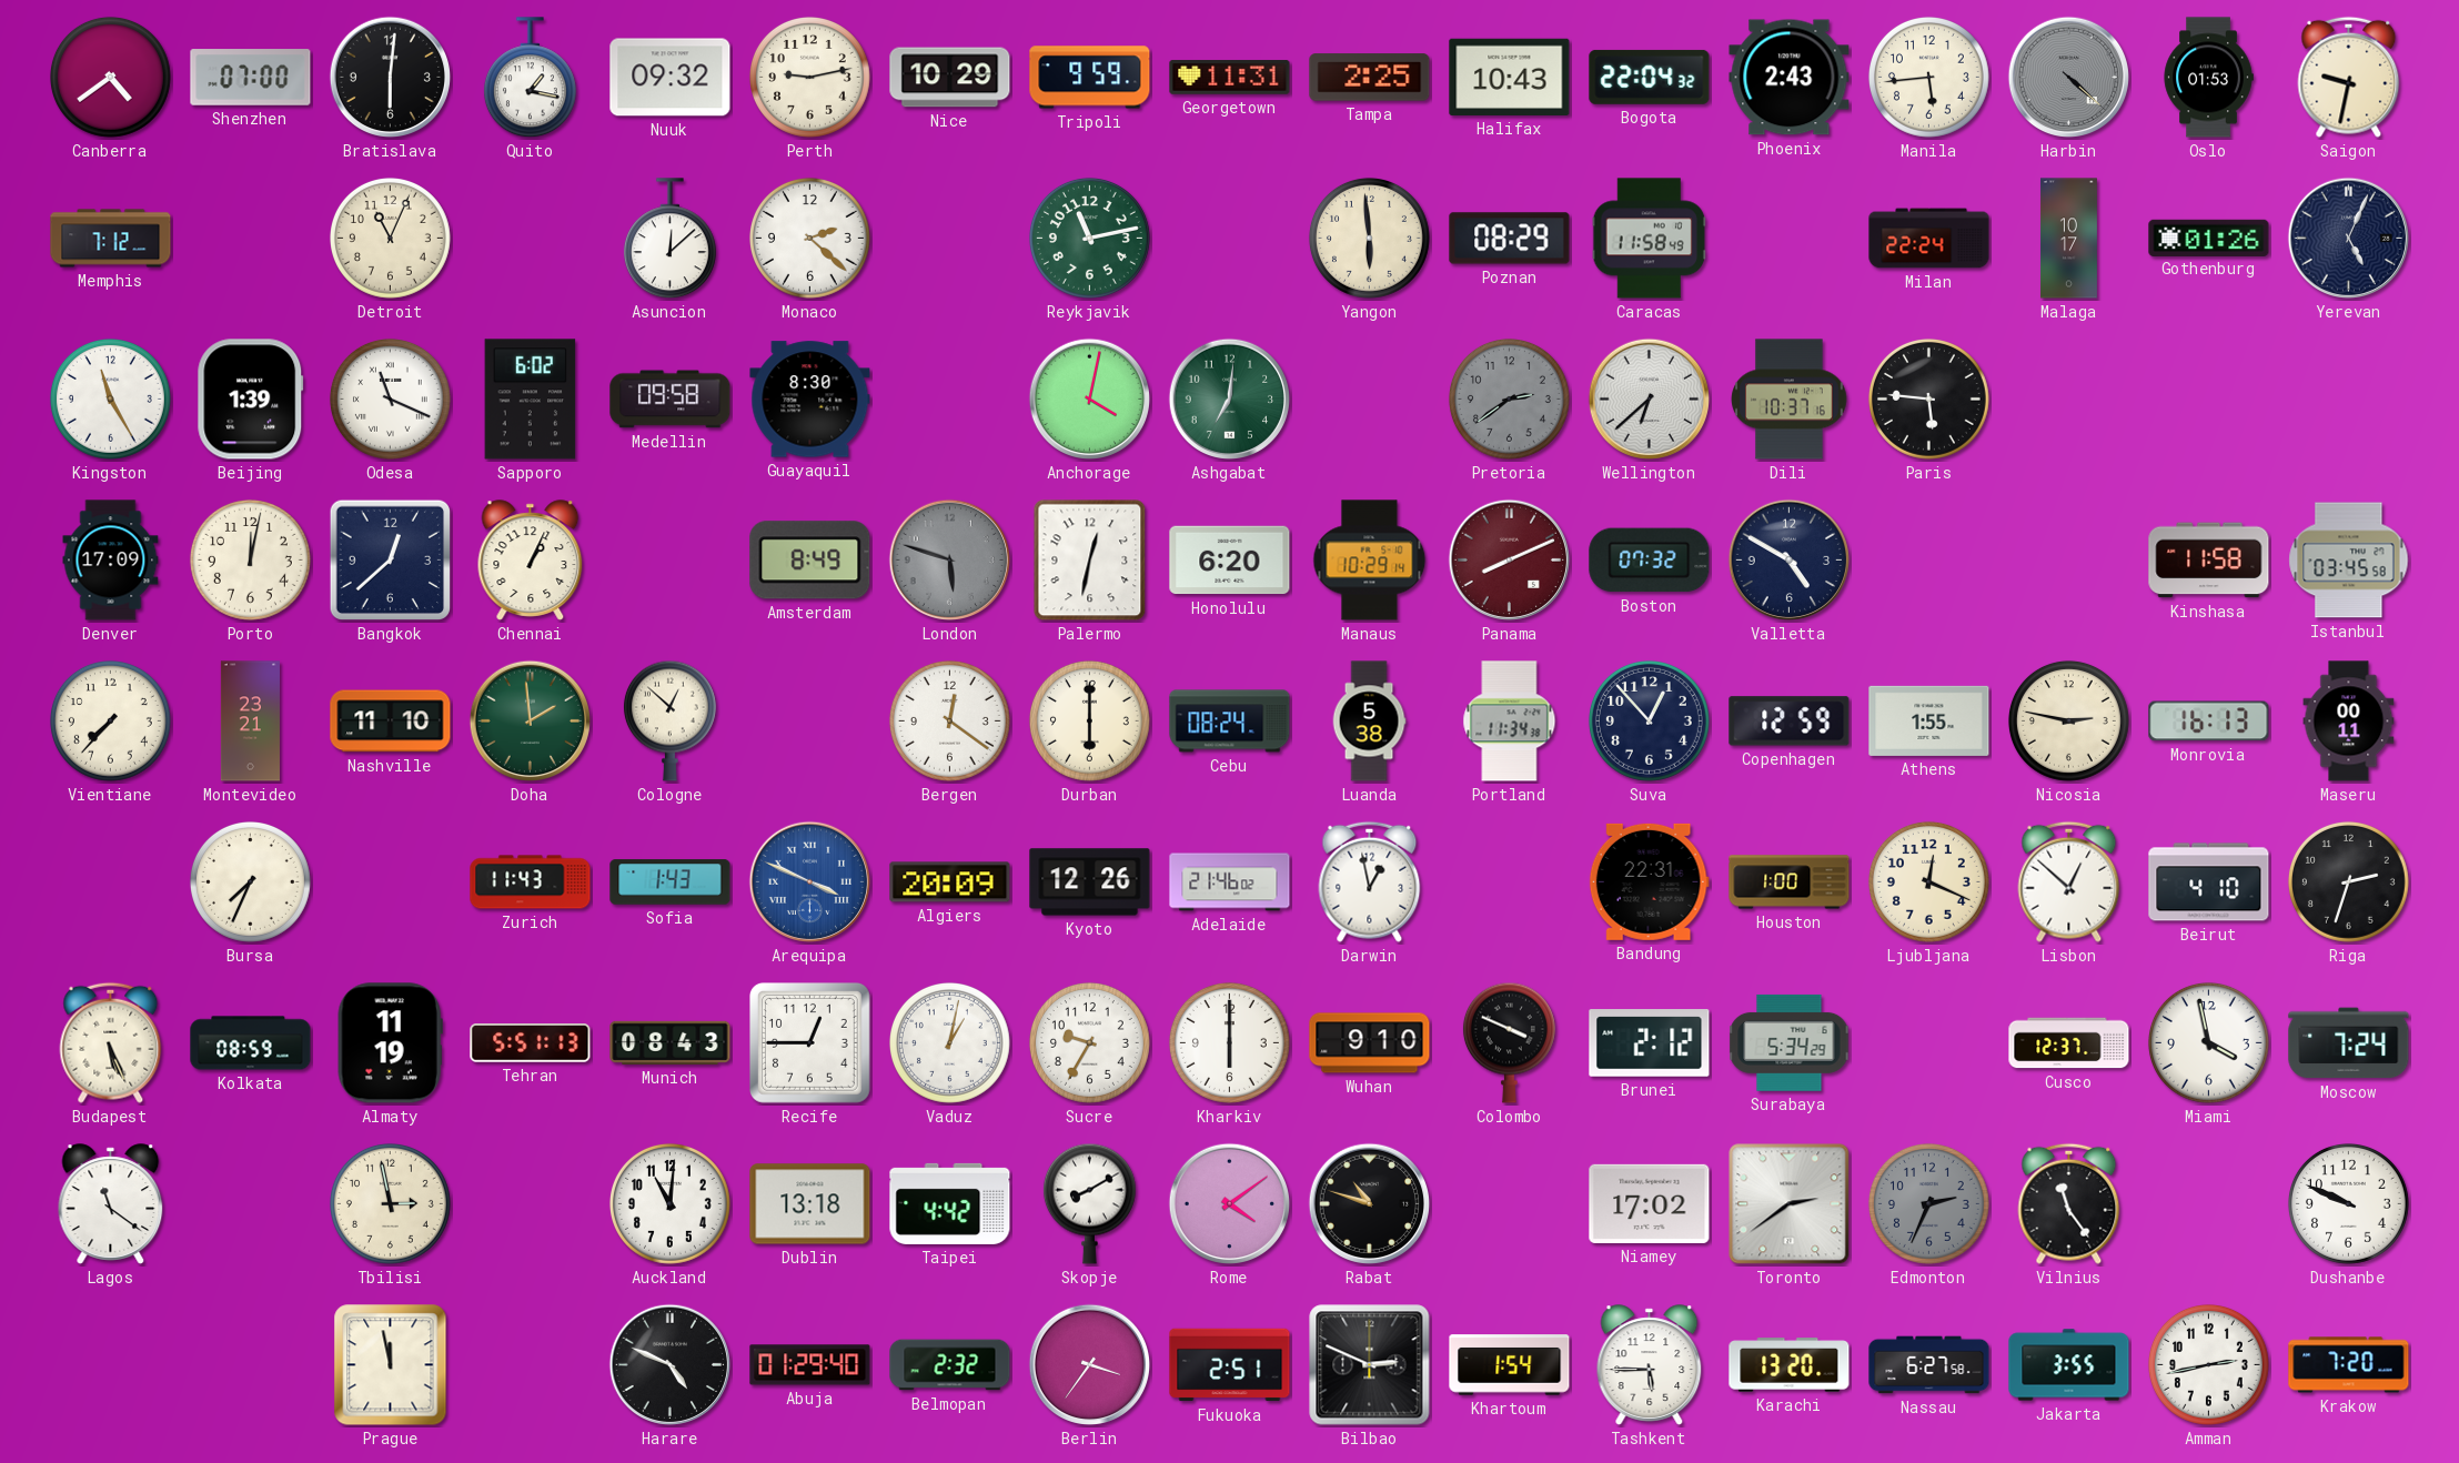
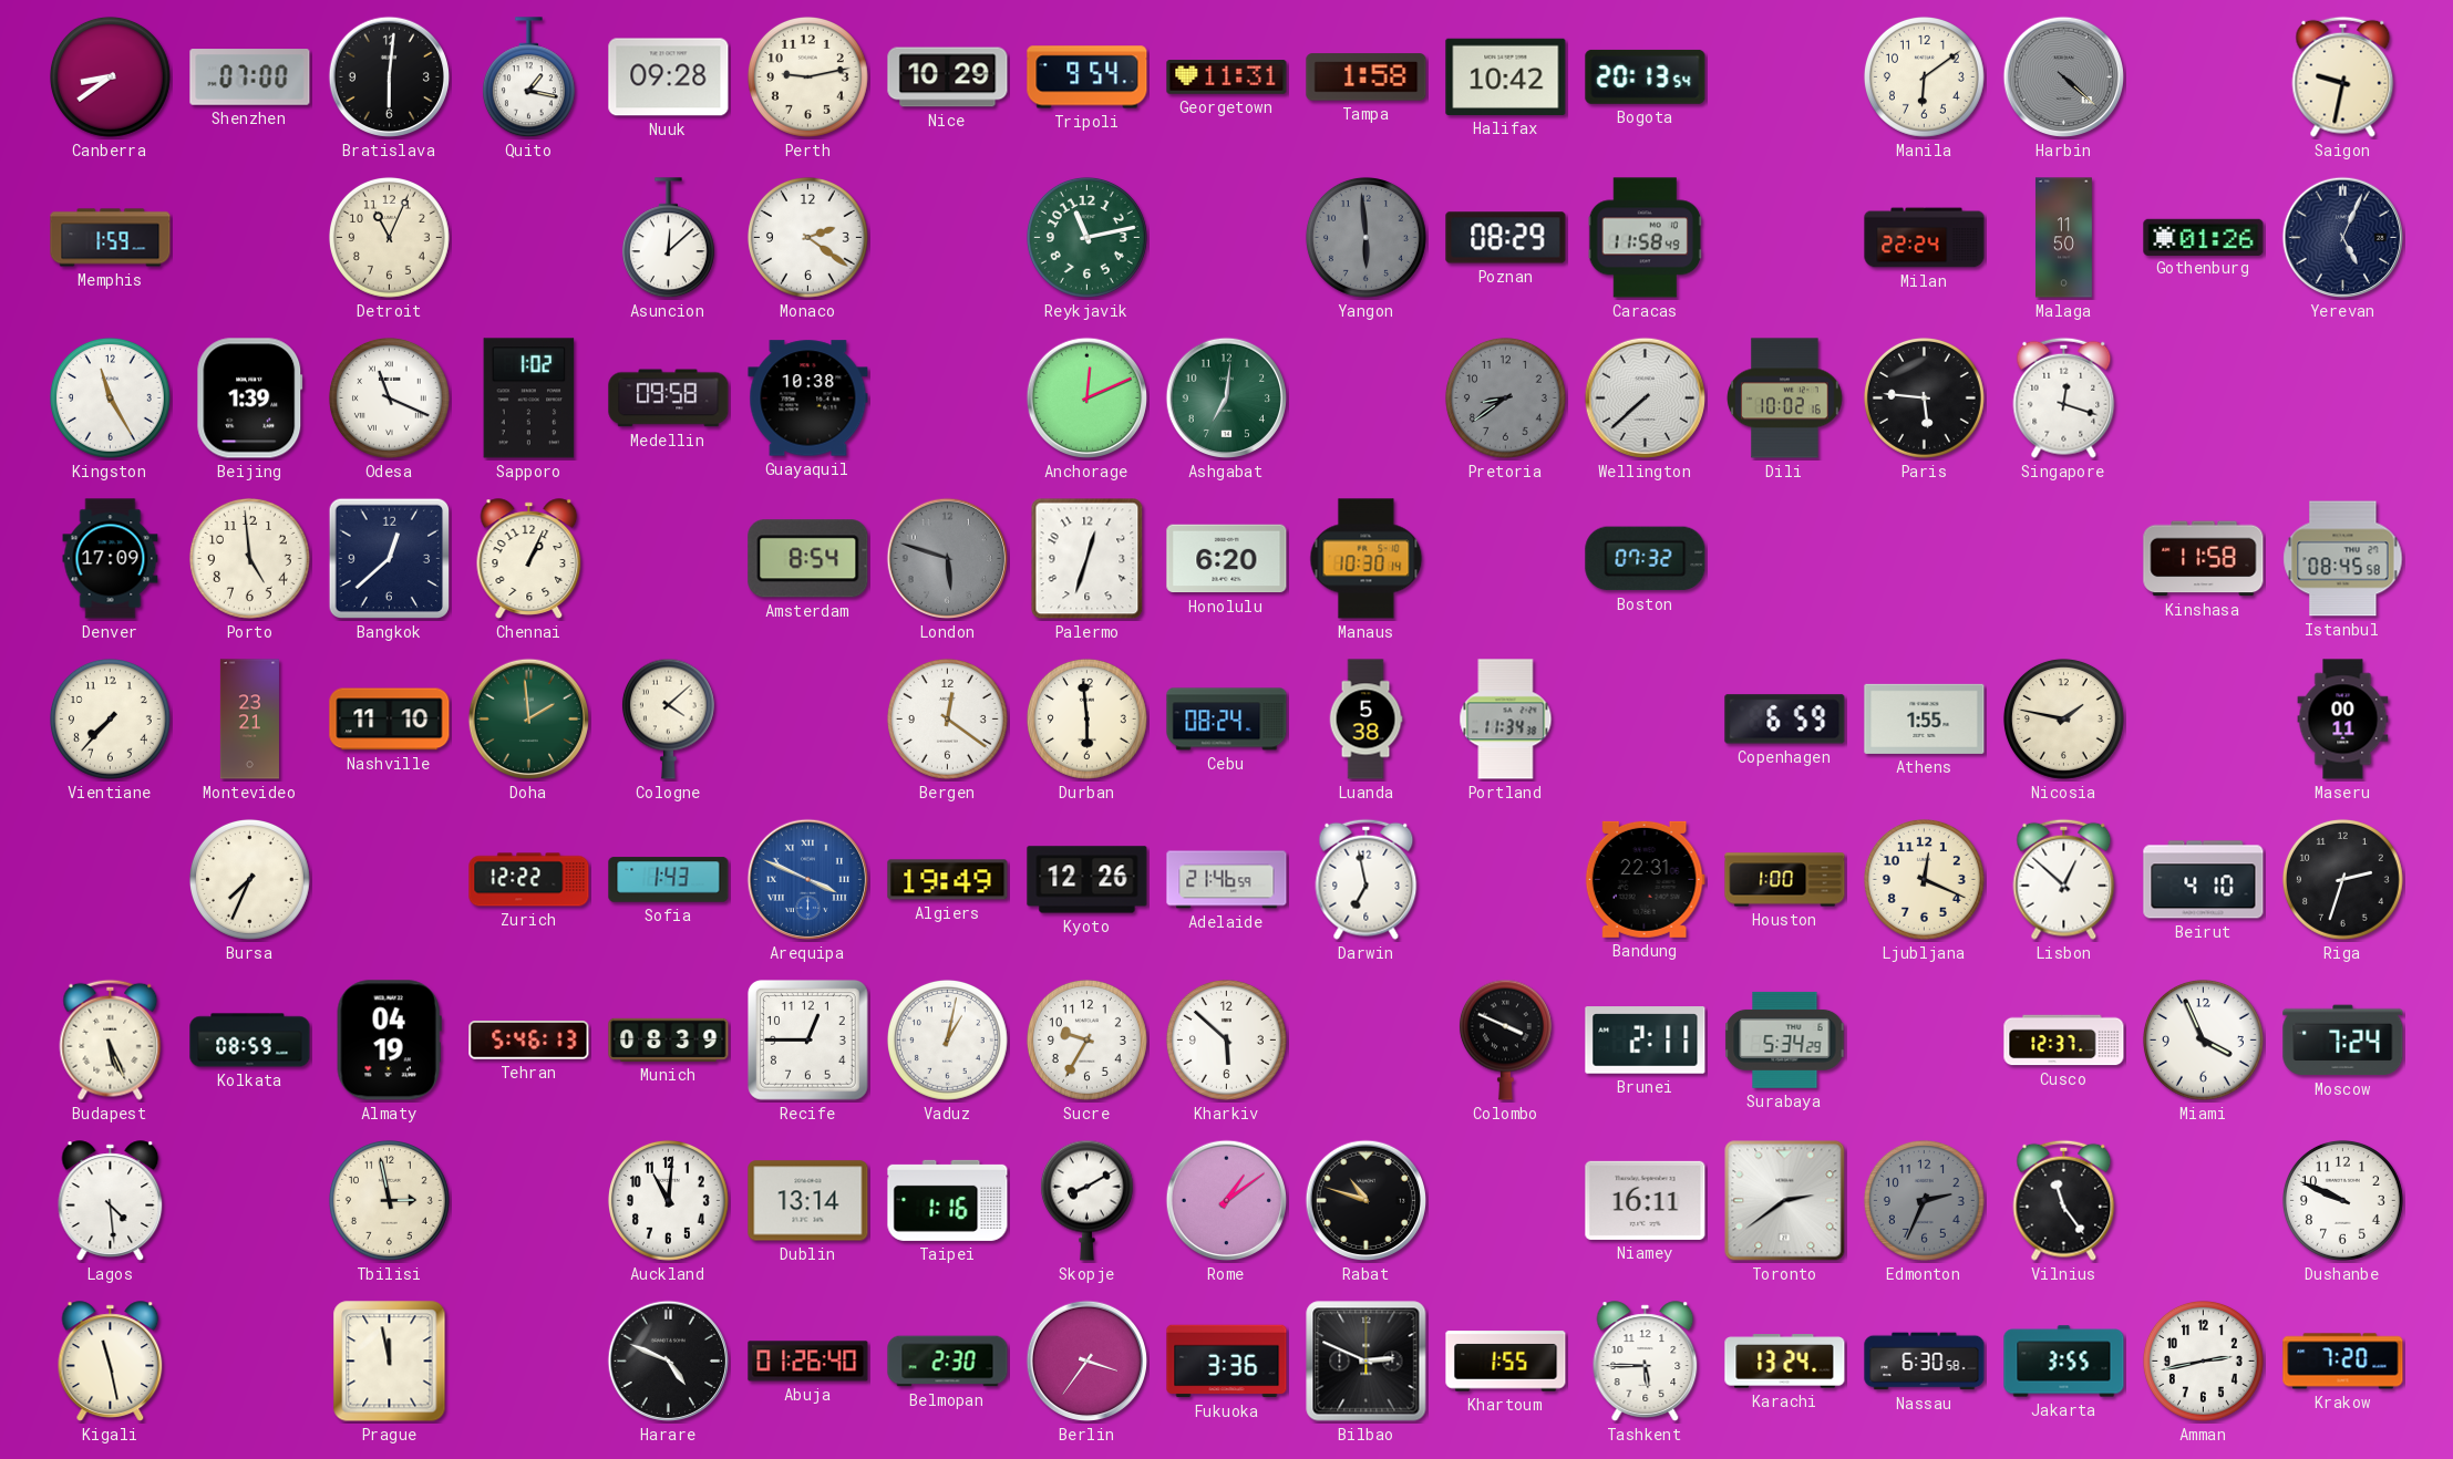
Canberra: 4:39 -> 8:39
Nuuk: 09:32 -> 09:28
Tripoli: 9:59 -> 9:54
Tampa: 2:25 -> 1:58
Halifax: 10:43 -> 10:42
Bogota: 22:04 -> 20:13
Phoenix: 2:43 -> none
Manila: 5:44 -> 6:09
Oslo: 01:53 -> none
Memphis: 7:12 -> 1:59
Monaco: 2:22 -> 2:21
Yangon dial: cream -> grey
Malaga: 10:17 -> 11:50
Sapporo: 6:02 -> 1:02
Guayaquil: 8:30 -> 10:38
Anchorage: 4:02 -> 12:11
Pretoria: 2:39 -> 8:39
Wellington: 6:38 -> 7:38
Dili: 10:37 -> 10:02
Singapore: none -> 12:18
Porto: 12:02 -> 4:59
Amsterdam: 8:49 -> 8:54
Palermo: 12:32 -> 12:33
Manaus: 10:29 -> 10:30
Panama: 8:11 -> none
Valletta: 4:50 -> none
Istanbul: 03:45 -> 08:45
Cologne: 12:52 -> 4:08
Durban: 6:00 -> 5:59
Suva: 12:53 -> none
Copenhagen: 12:59 -> 6:59
Nicosia: 2:47 -> 1:47
Monrovia: 16:13 -> none
Zurich: 11:43 -> 12:22
Algiers: 20:09 -> 19:49
Adelaide: 21:46:02 -> 21:46:59
Darwin: 12:58 -> 6:58
Almaty: 11:19 -> 04:19
Tehran: 5:51 -> 5:46
Munich: 08:43 -> 08:39
Kharkiv: 6:00 -> 5:52
Wuhan: 9:10 -> none
Brunei: 2:12 -> 2:11
Miami: 3:58 -> 3:56
Lagos: 11:21 -> 4:29
Dublin: 13:18 -> 13:14
Taipei: 4:42 -> 1:16
Rome: 4:09 -> 1:09
Niamey: 17:02 -> 16:11
Kigali: none -> 11:28
Abuja: 01:29 -> 01:26
Belmopan: 2:32 -> 2:30
Fukuoka: 2:51 -> 3:36
Khartoum: 1:54 -> 1:55
Karachi: 13:20 -> 13:24
Nassau: 6:27 -> 6:30
